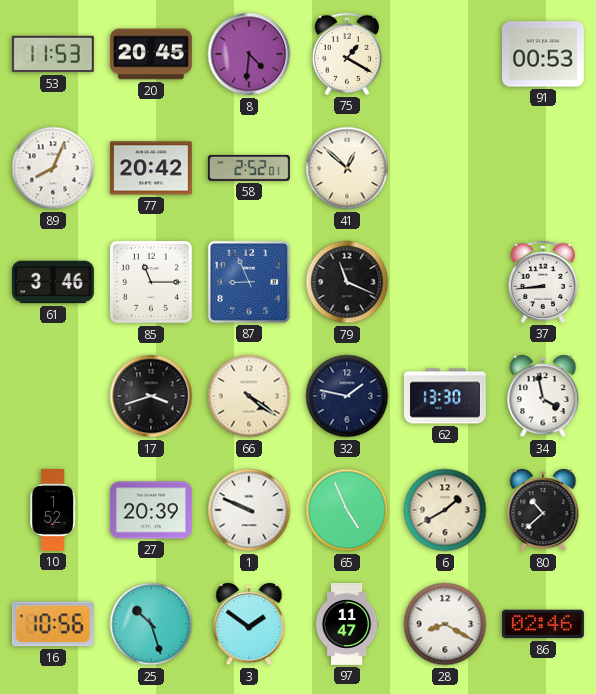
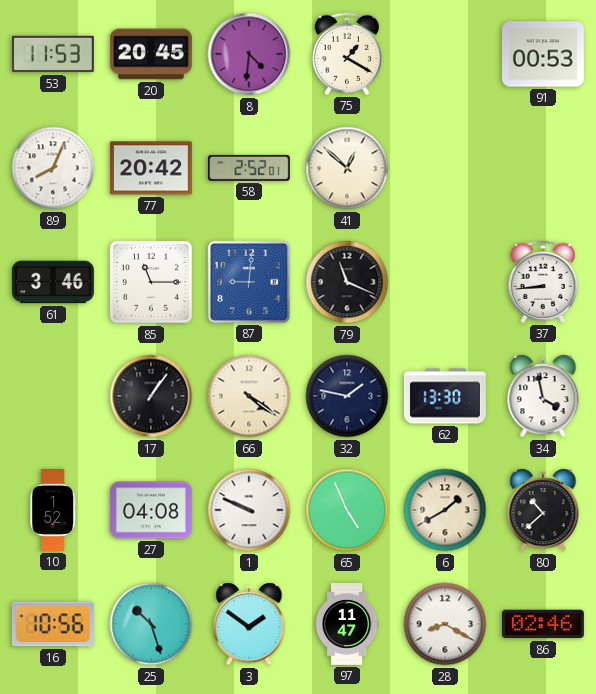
87: 8:56 -> 9:01
17: 3:42 -> 1:06
27: 20:39 -> 04:08
